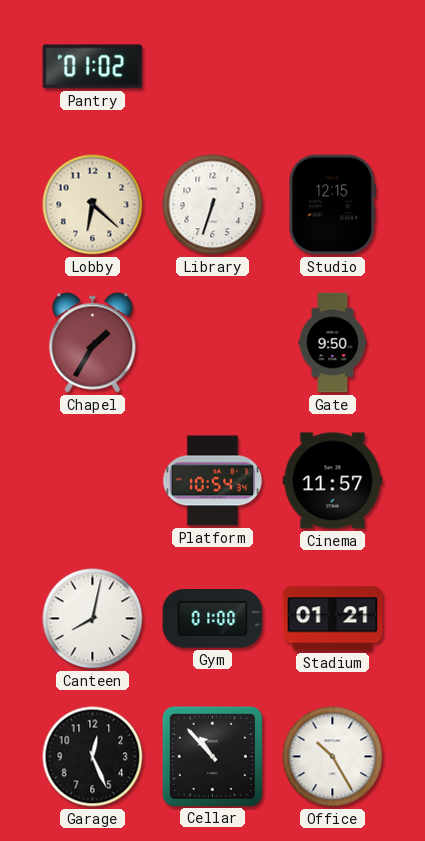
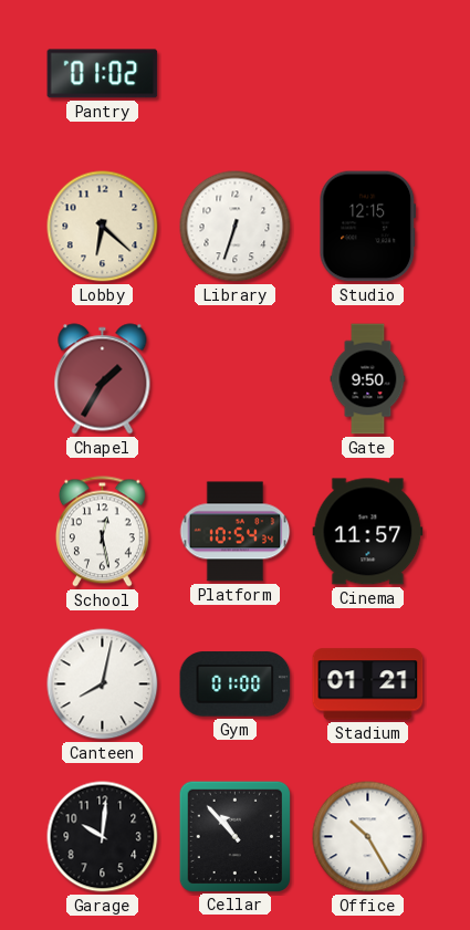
School: none -> 12:28
Garage: 12:26 -> 10:01
